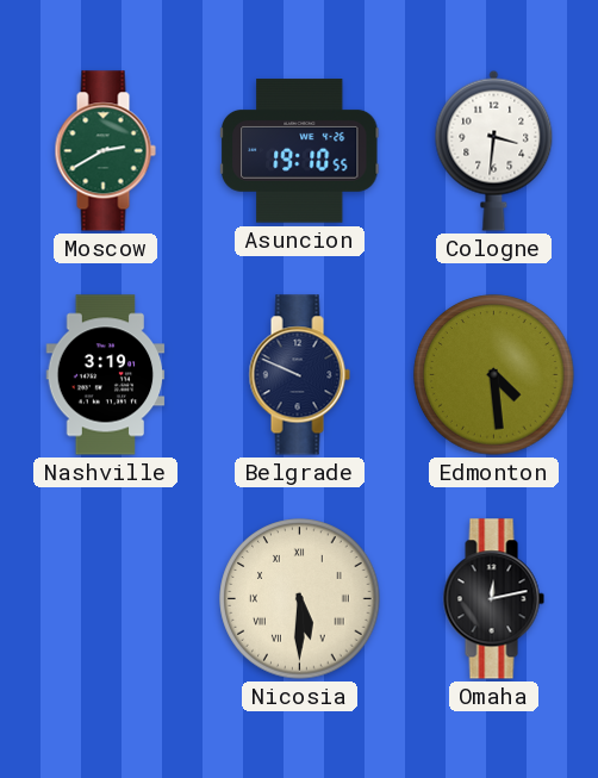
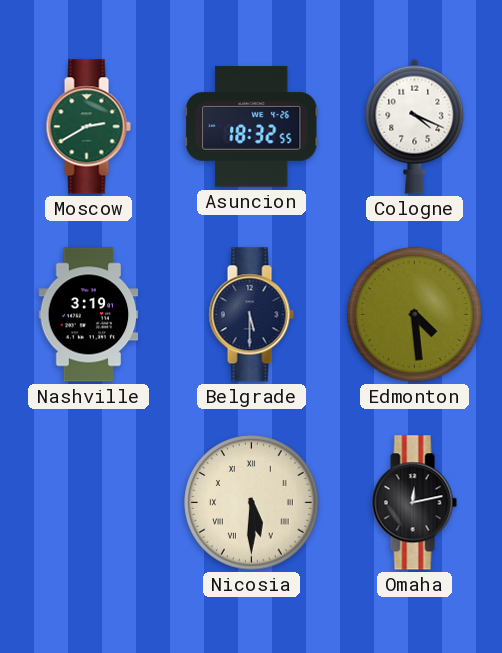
Asuncion: 19:10 -> 18:32
Cologne: 3:31 -> 4:19
Belgrade: 9:49 -> 5:30
